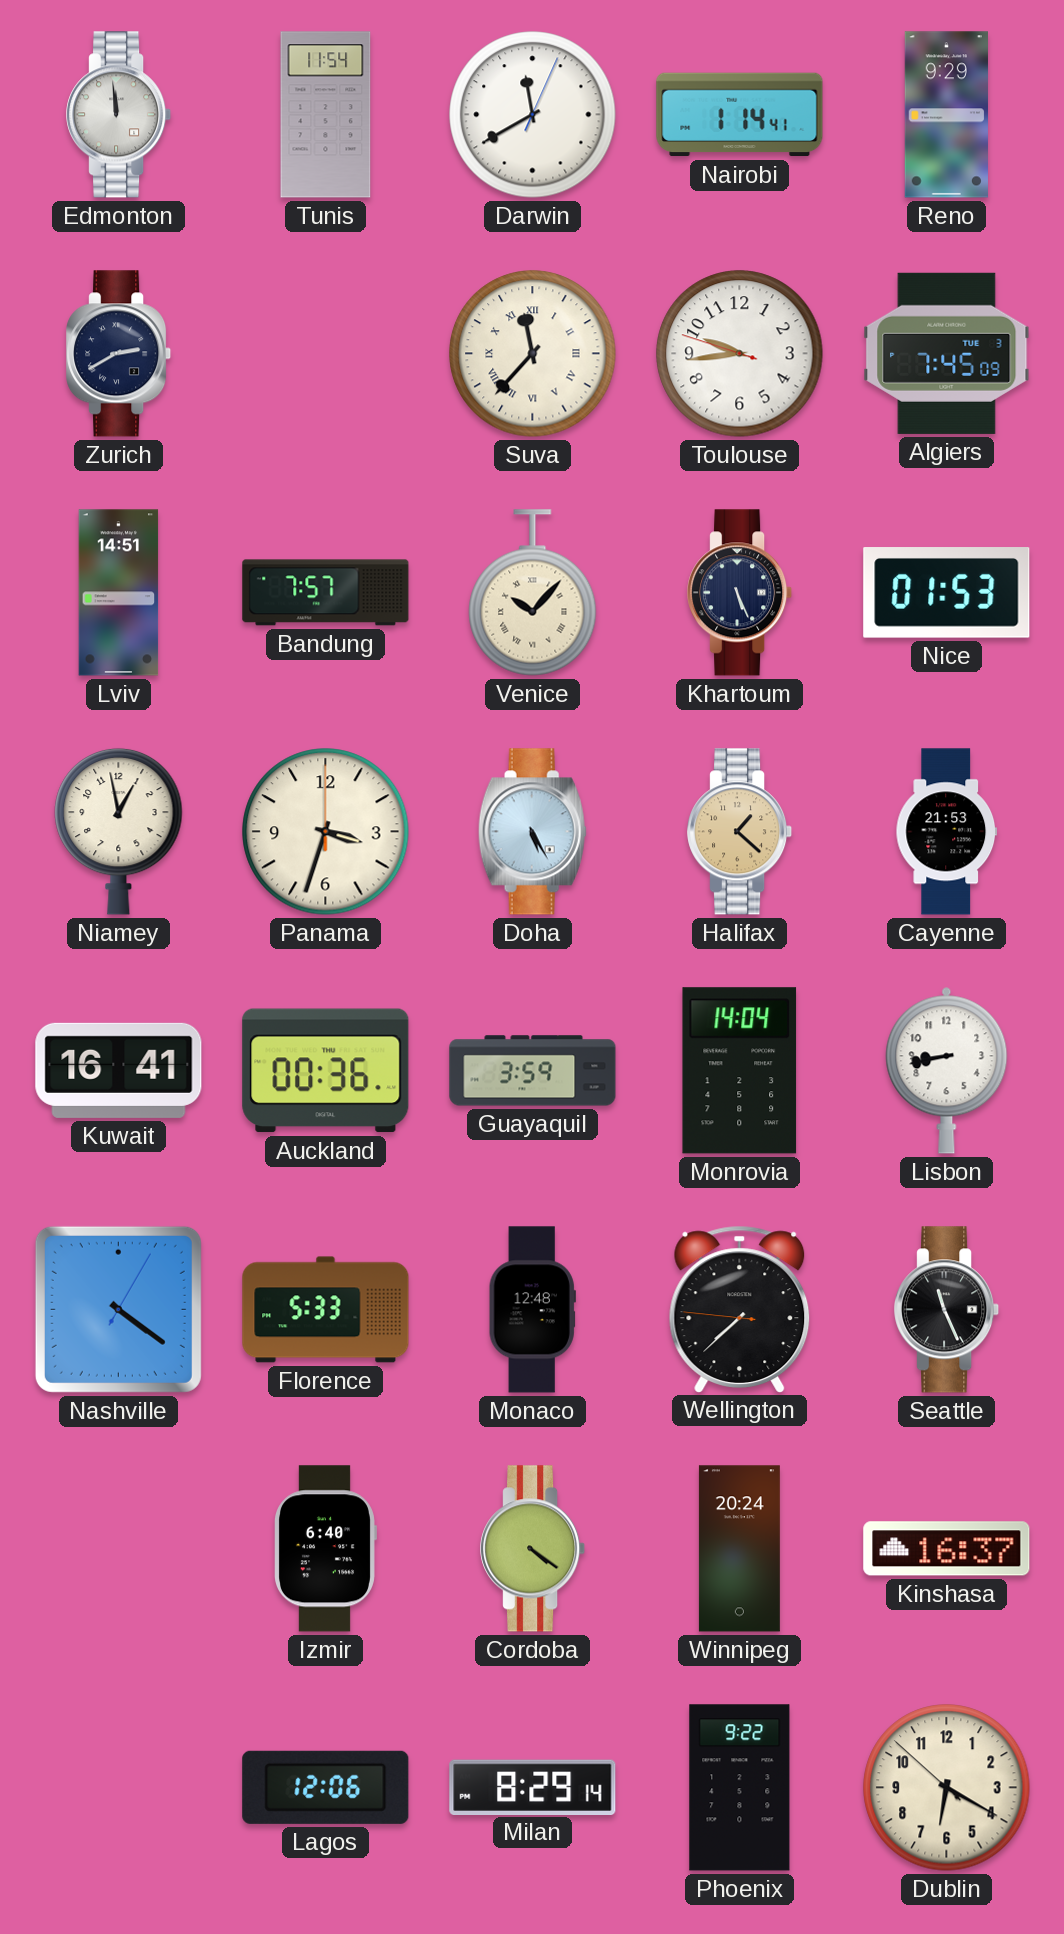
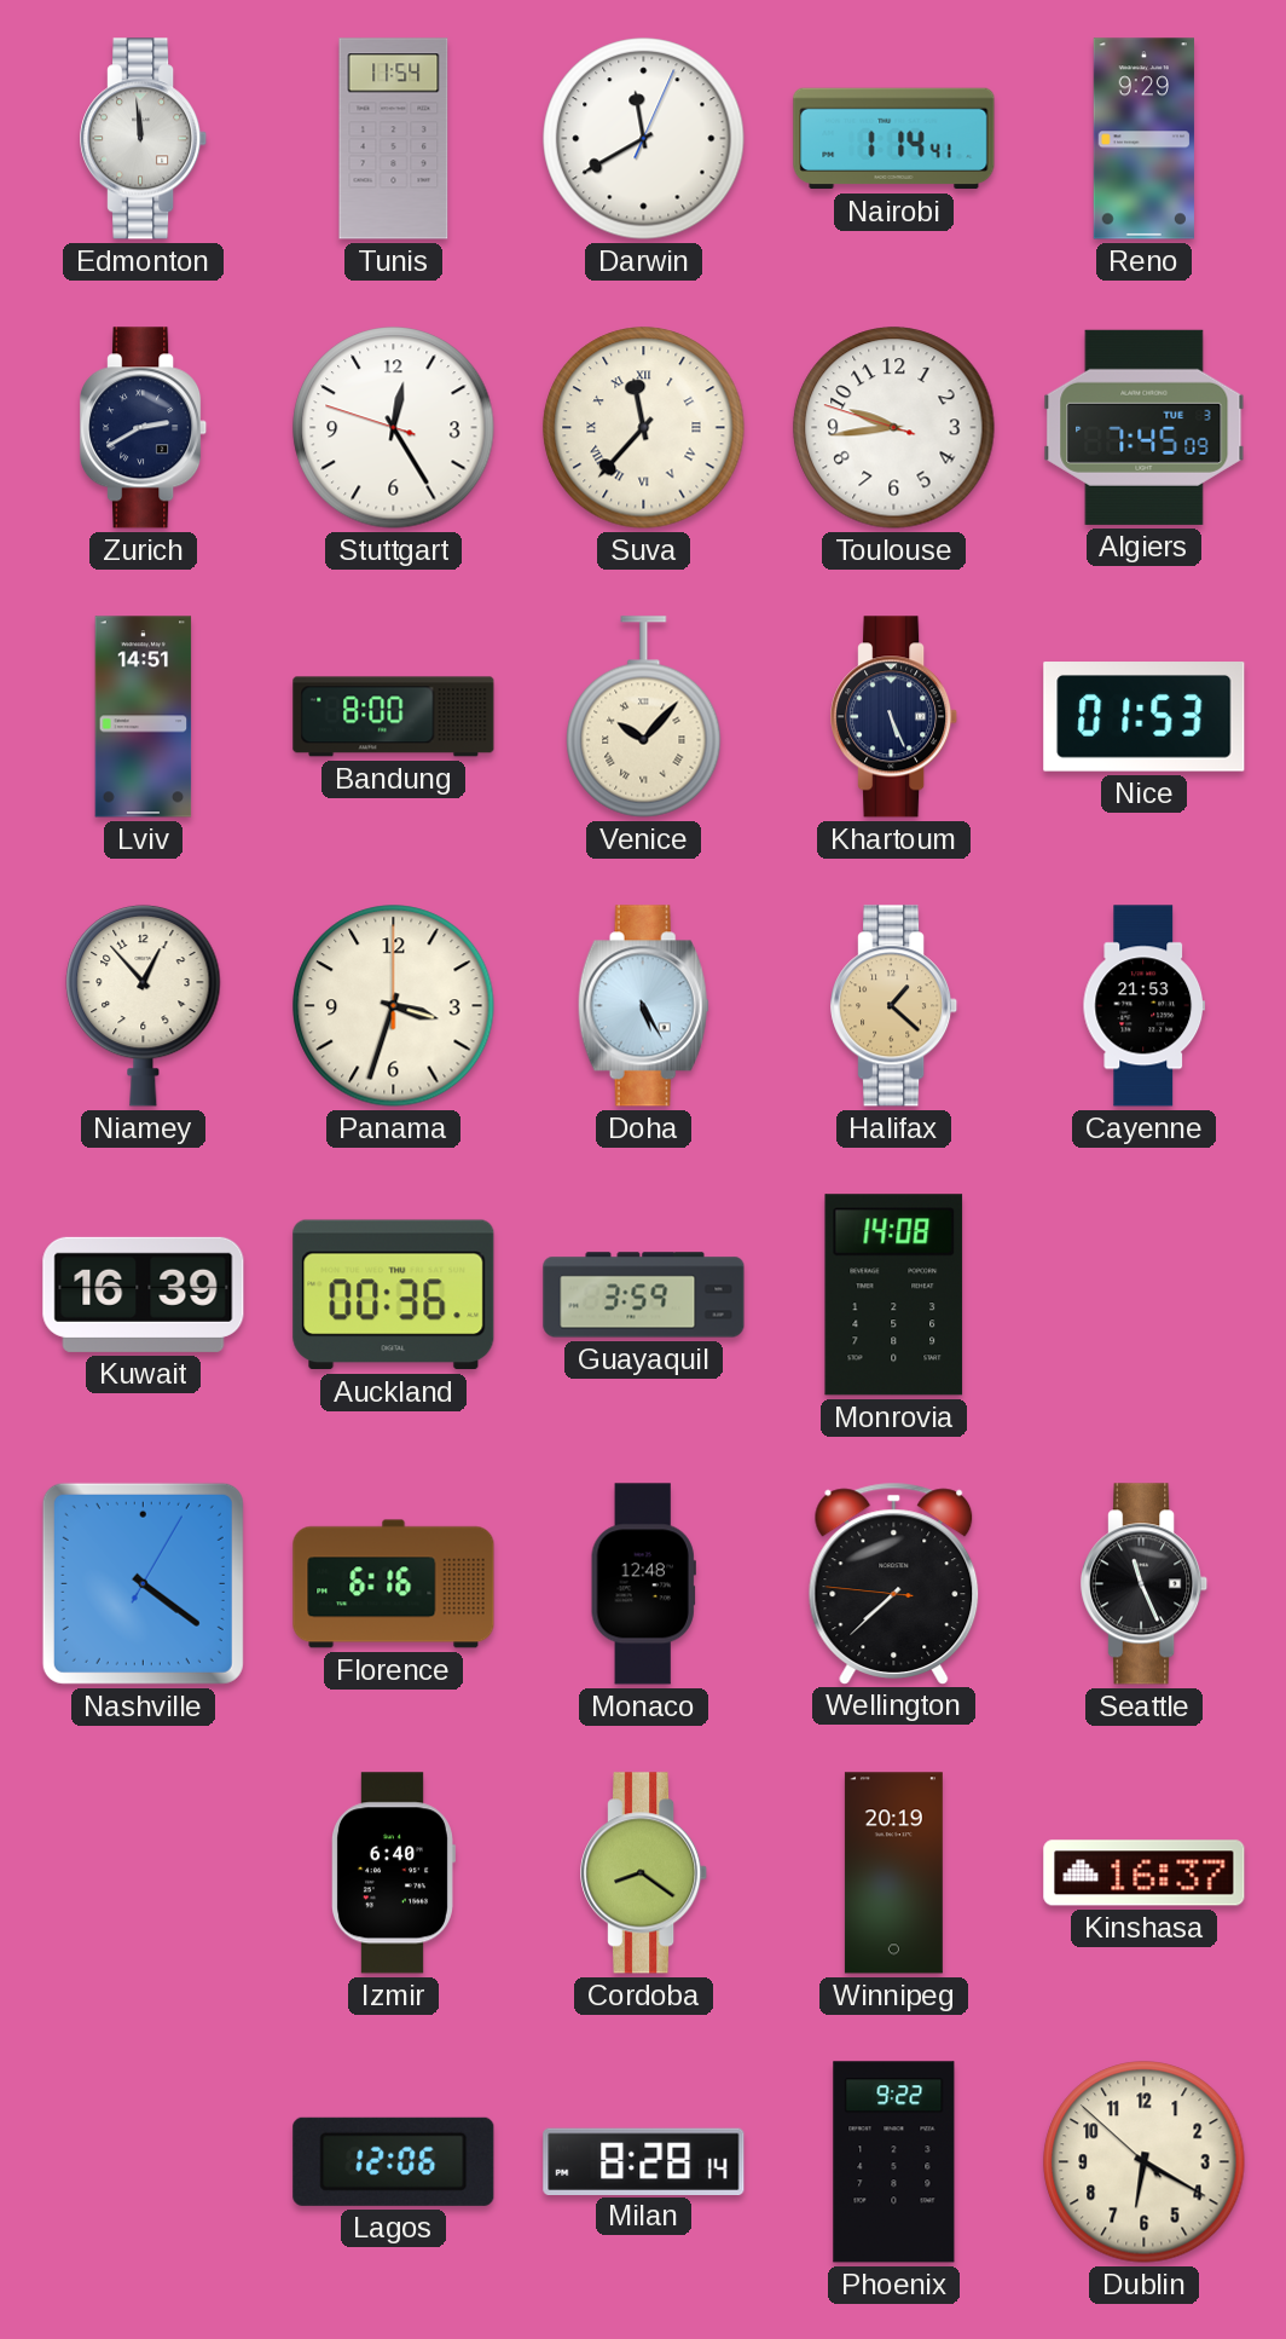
Stuttgart: none -> 12:24
Bandung: 7:57 -> 8:00
Niamey: 12:58 -> 12:53
Kuwait: 16:41 -> 16:39
Monrovia: 14:04 -> 14:08
Lisbon: 8:43 -> none
Florence: 5:33 -> 6:16
Cordoba: 4:21 -> 8:21
Winnipeg: 20:24 -> 20:19
Milan: 8:29 -> 8:28
